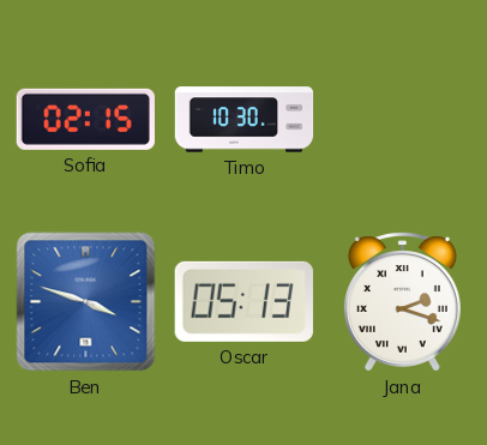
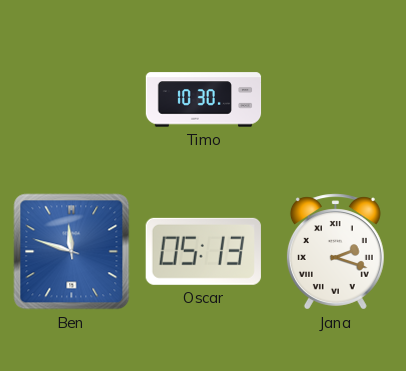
Sofia: 02:15 -> none
Ben: 3:48 -> 11:48
